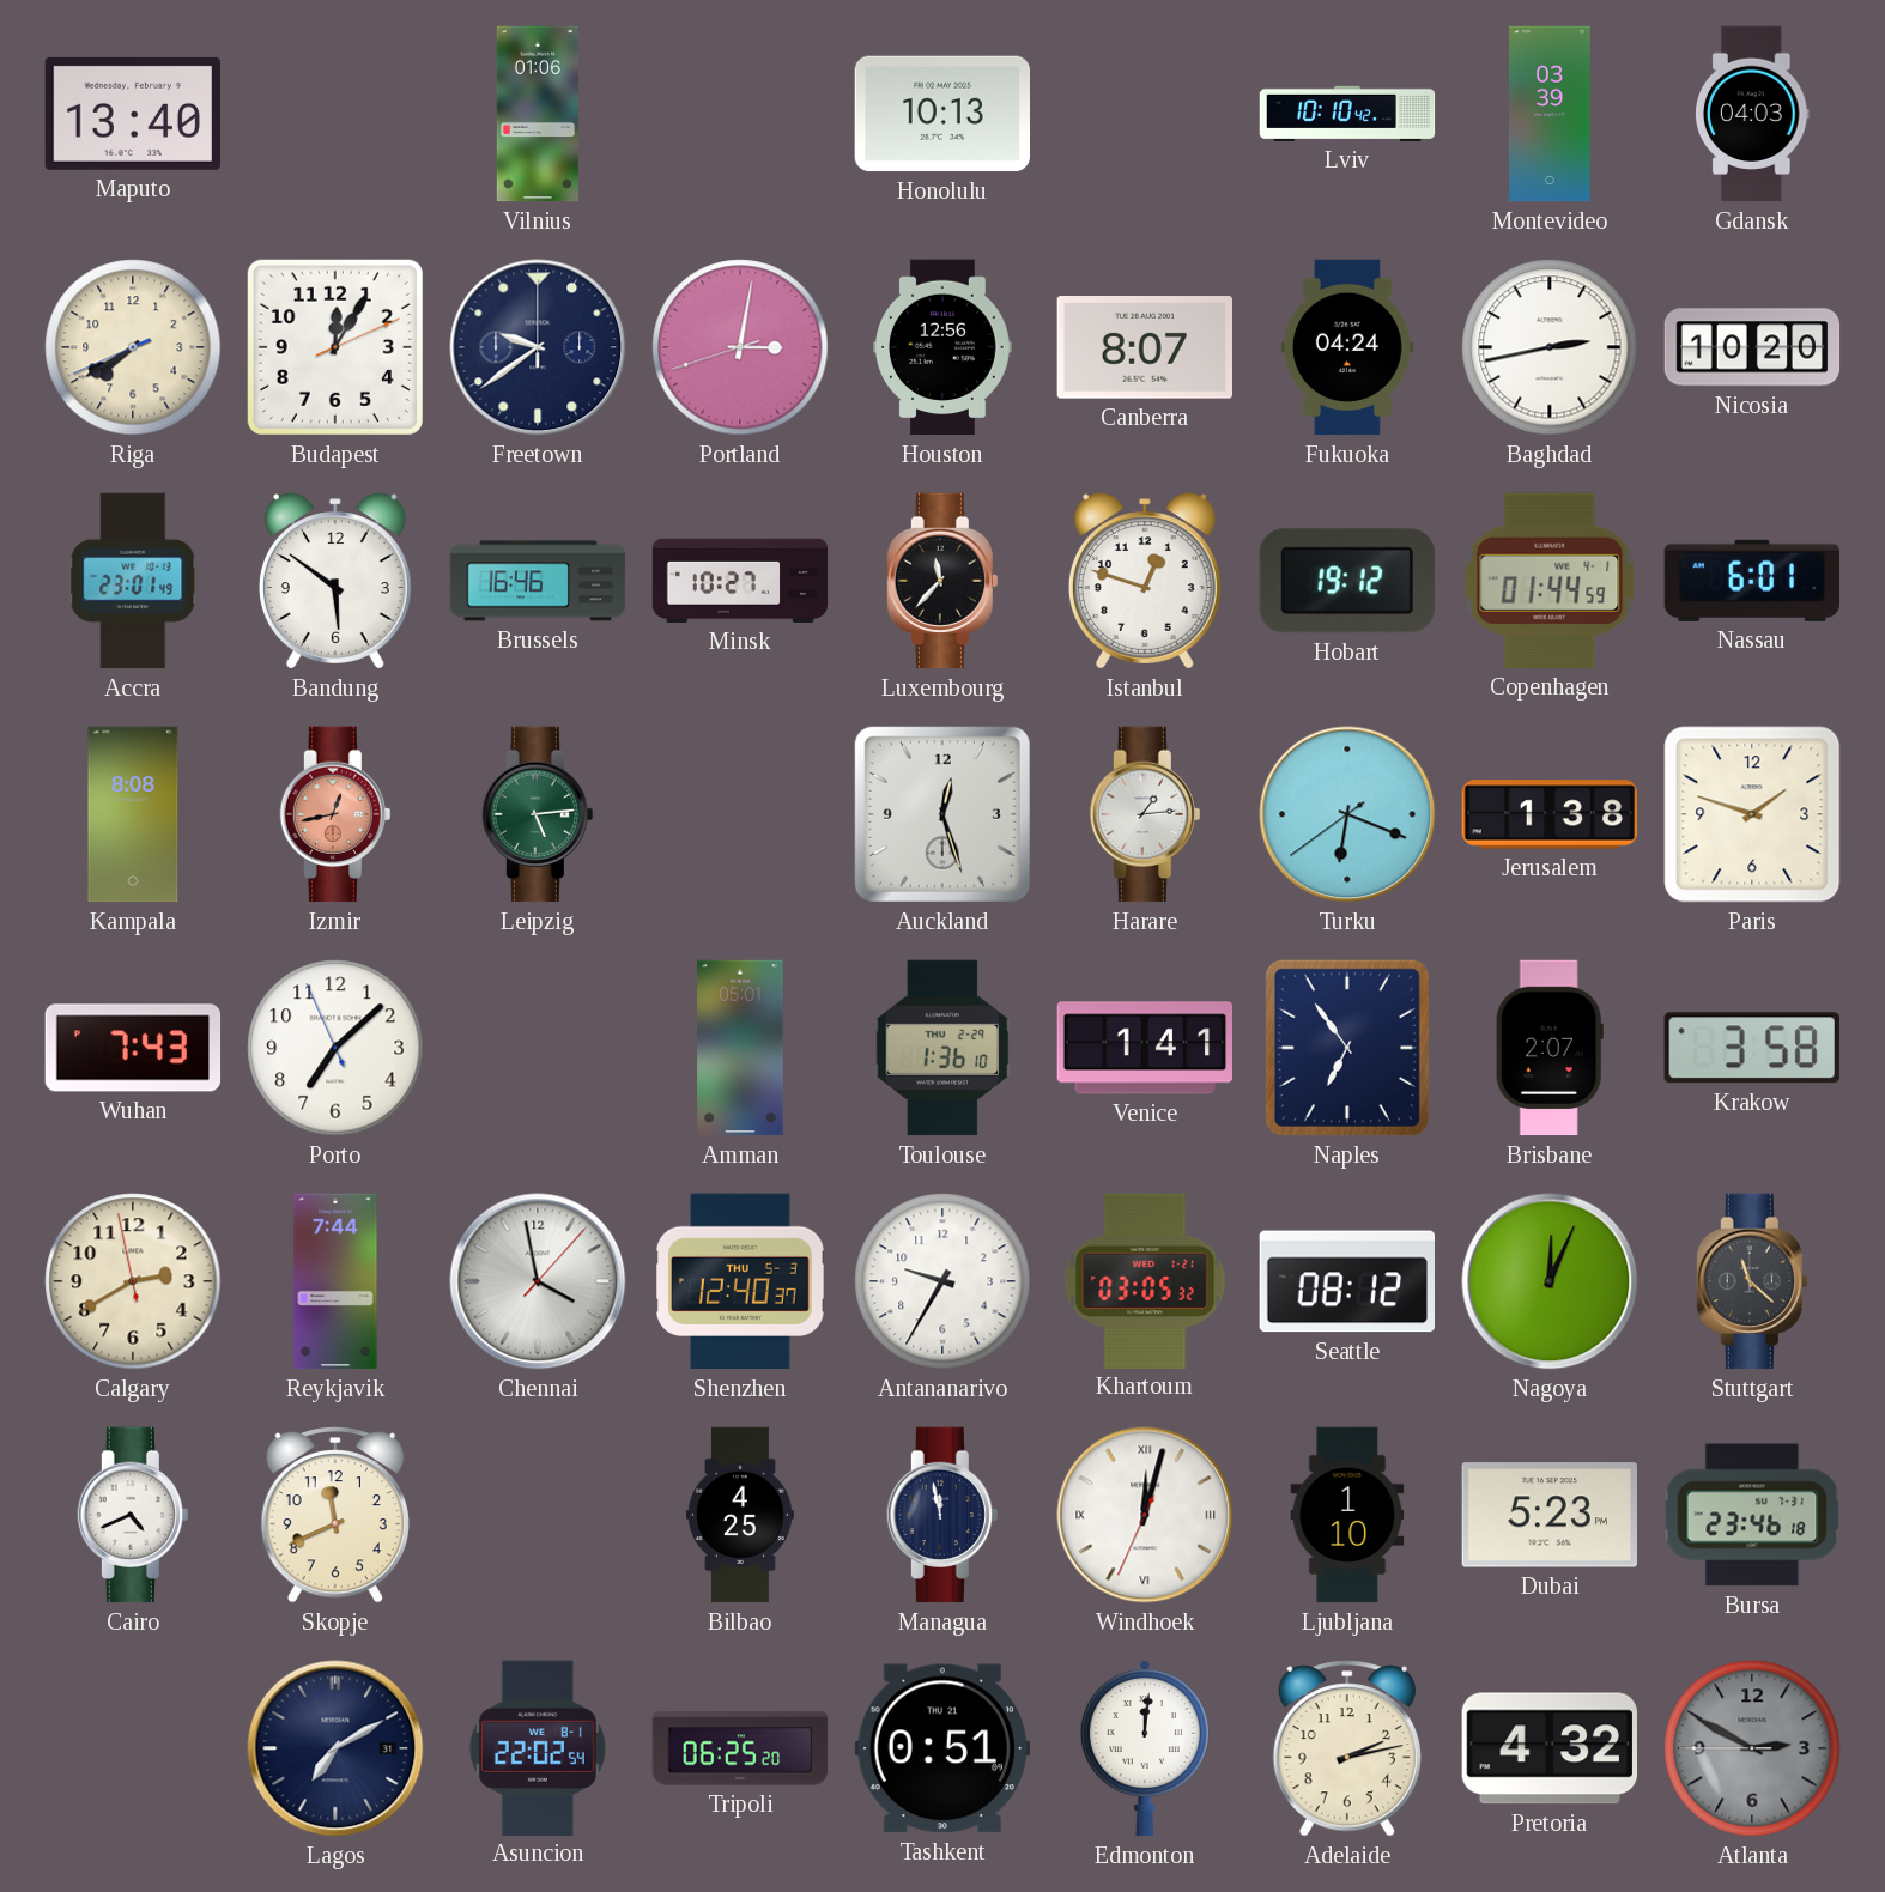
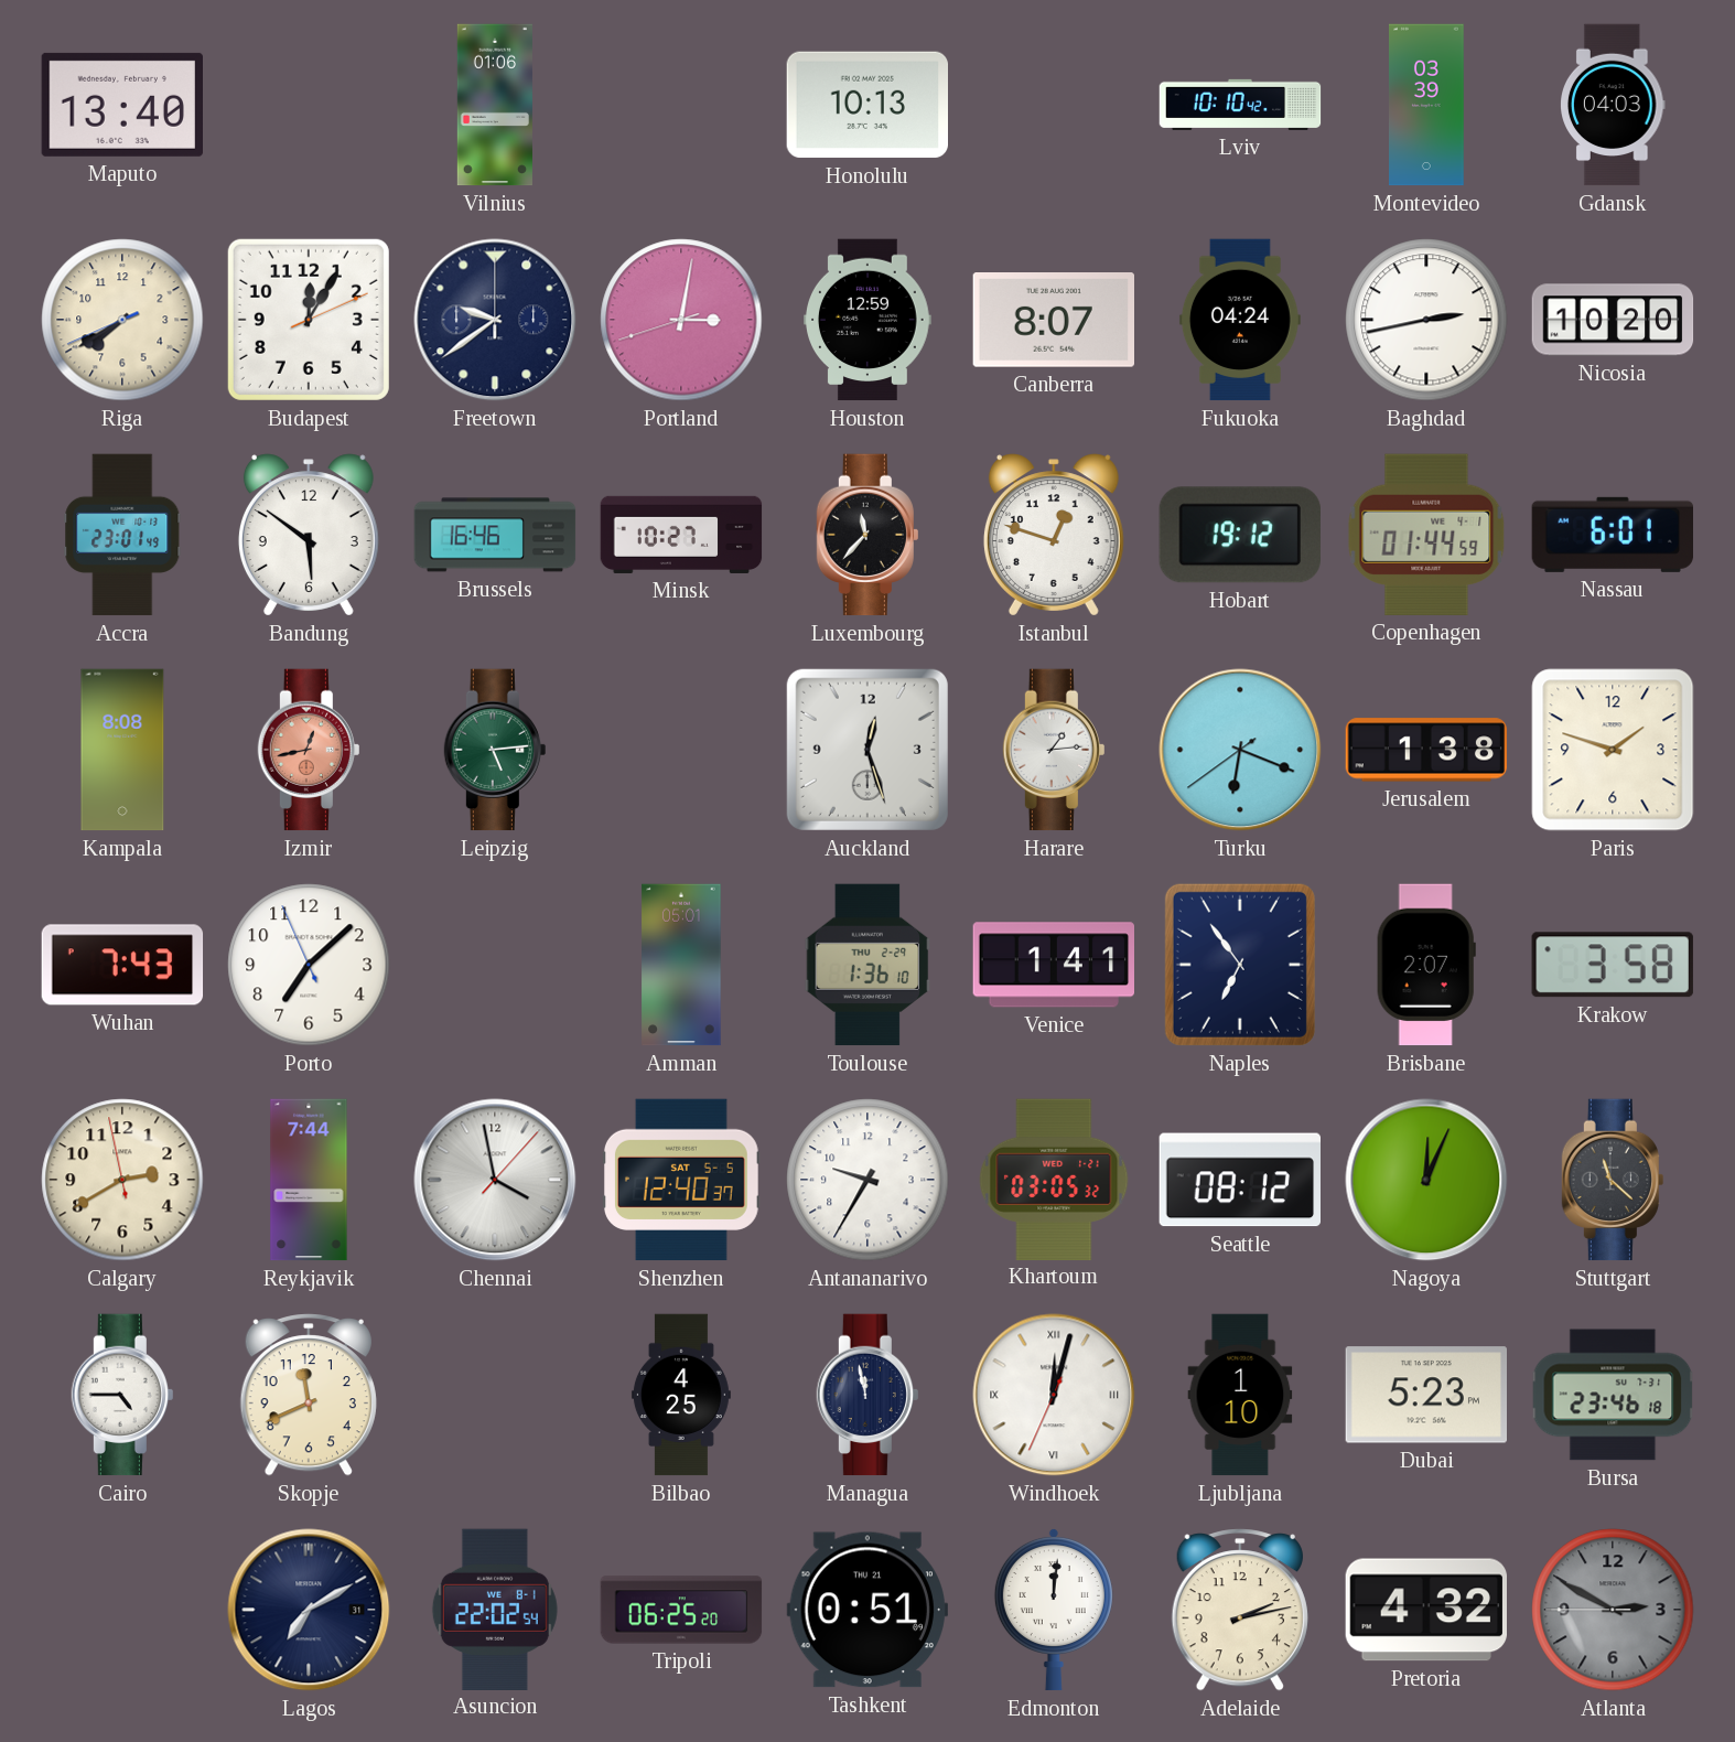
Houston: 12:56 -> 12:59
Shenzhen date: THU 5-3 -> SAT 5-5
Cairo: 4:41 -> 4:45
